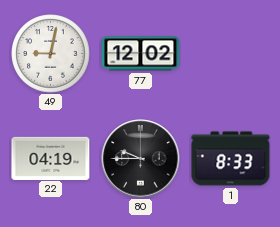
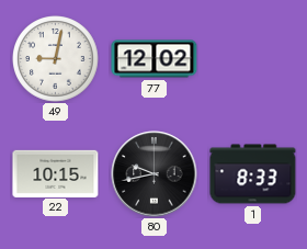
22: 04:19 -> 10:15
80: 9:45 -> 9:43
